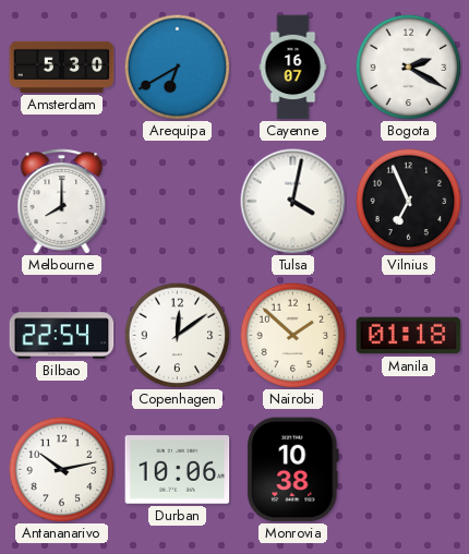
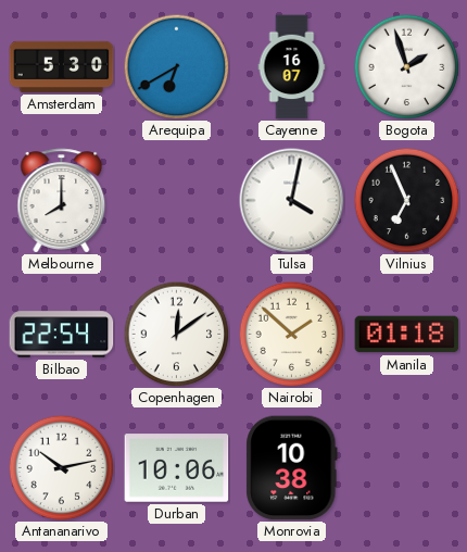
Bogota: 2:20 -> 1:57
